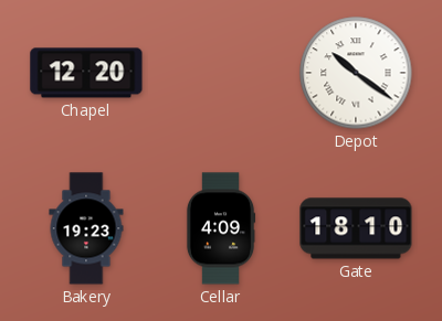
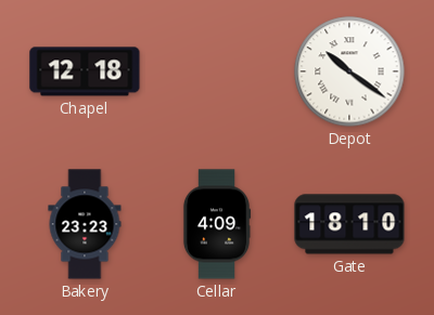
Chapel: 12:20 -> 12:18
Bakery: 19:23 -> 23:23
